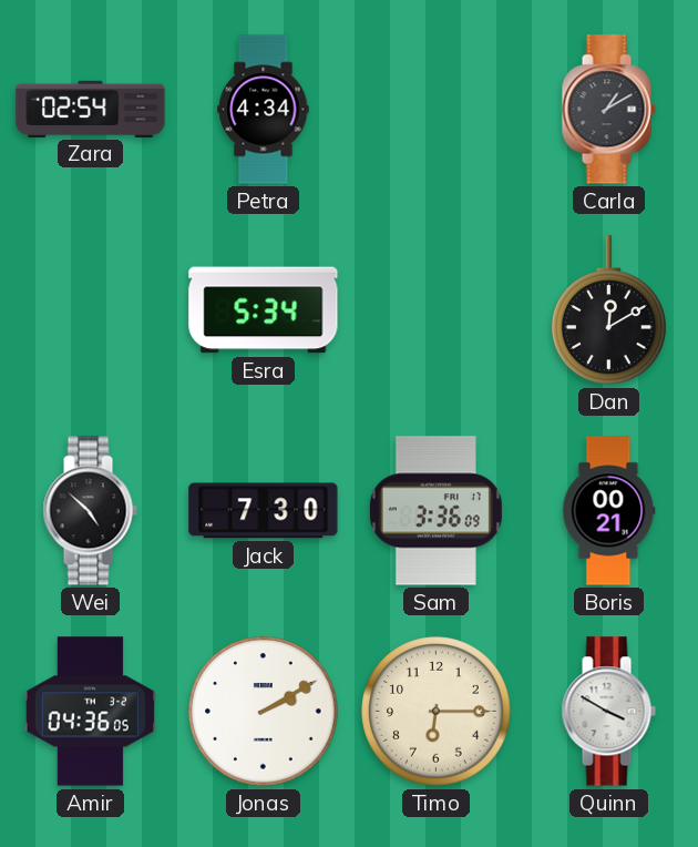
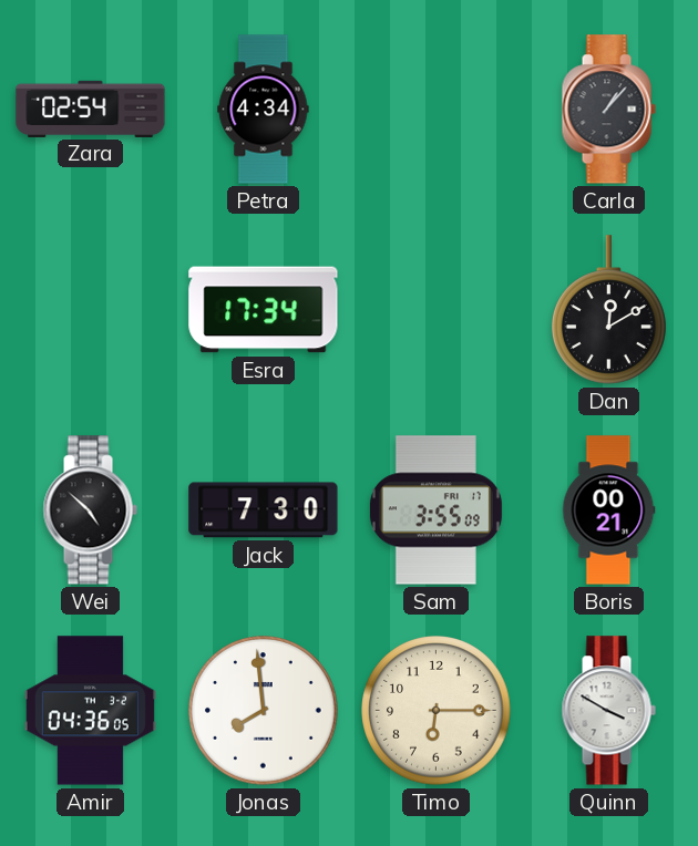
Carla: 1:10 -> 1:07
Esra: 5:34 -> 17:34
Sam: 3:36 -> 3:55
Jonas: 2:10 -> 7:59
